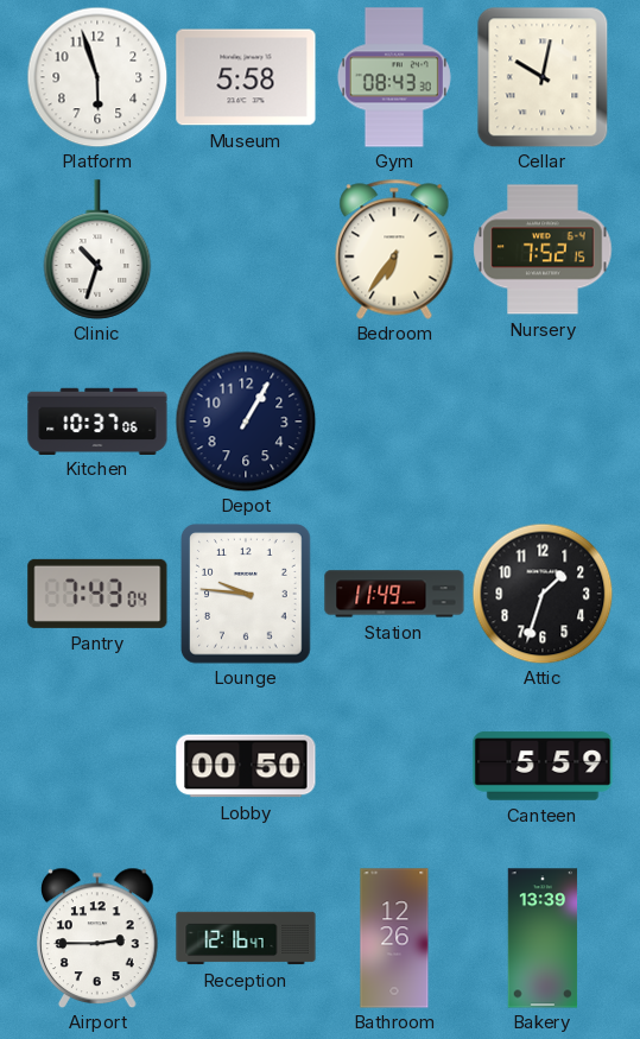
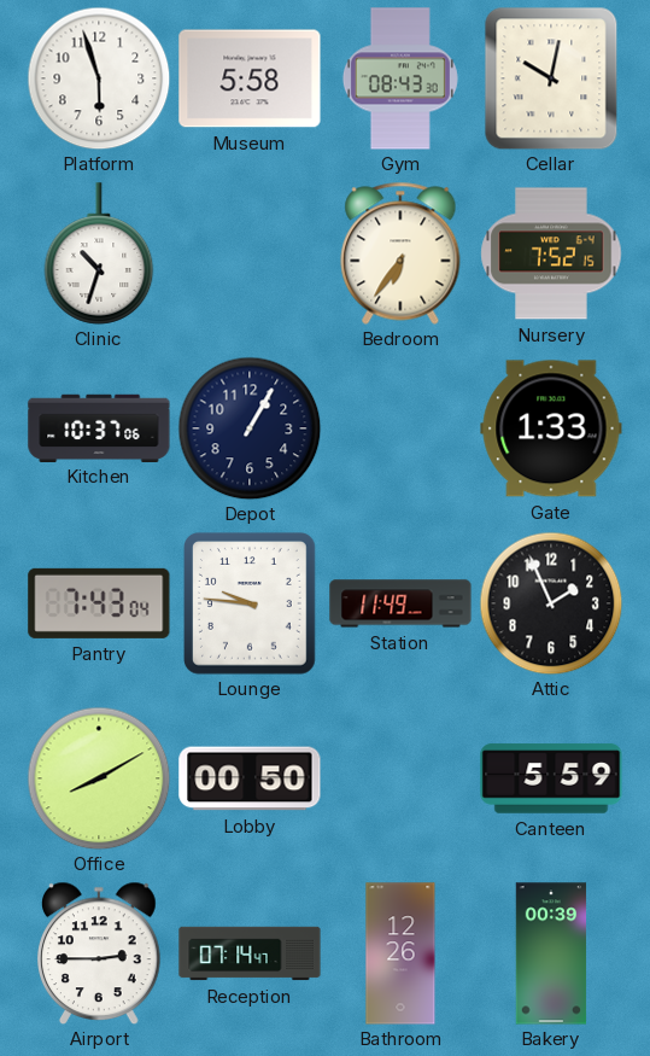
Gate: none -> 1:33
Attic: 1:33 -> 1:56
Office: none -> 8:10
Reception: 12:16 -> 07:14
Bakery: 13:39 -> 00:39
